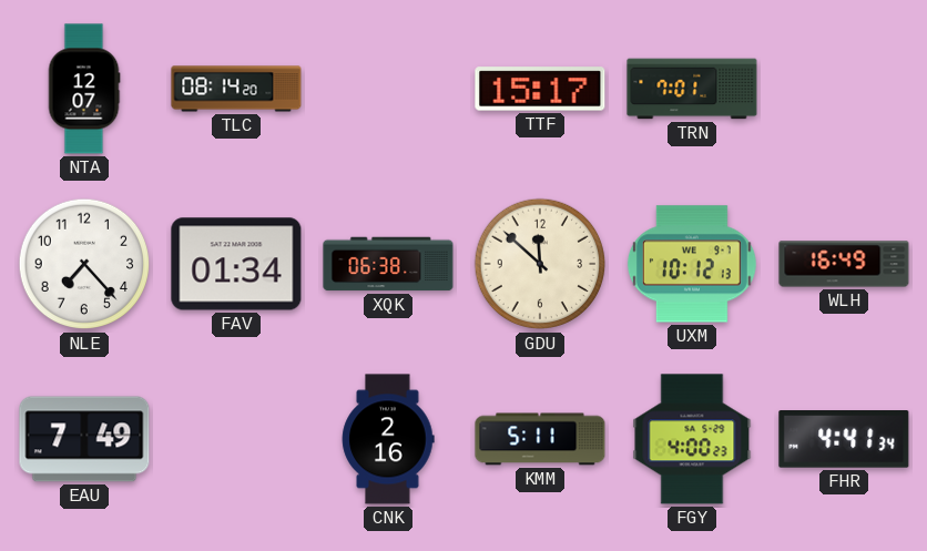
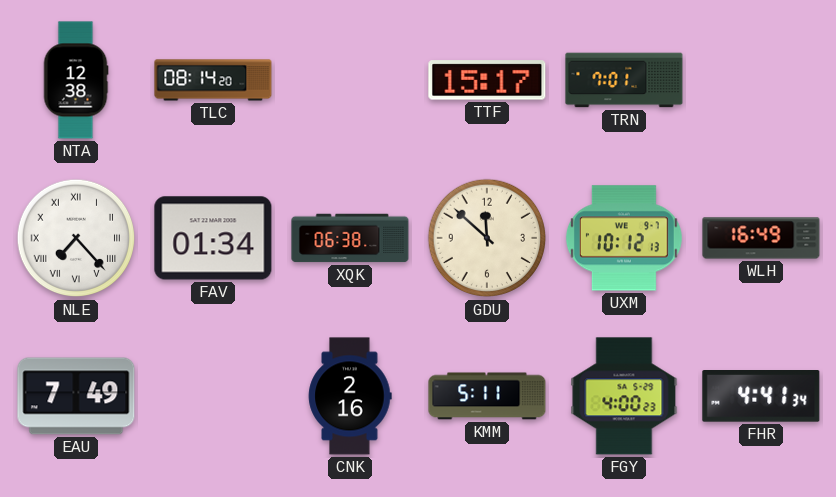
NTA: 12:07 -> 12:38
NLE numerals: Arabic -> Roman
